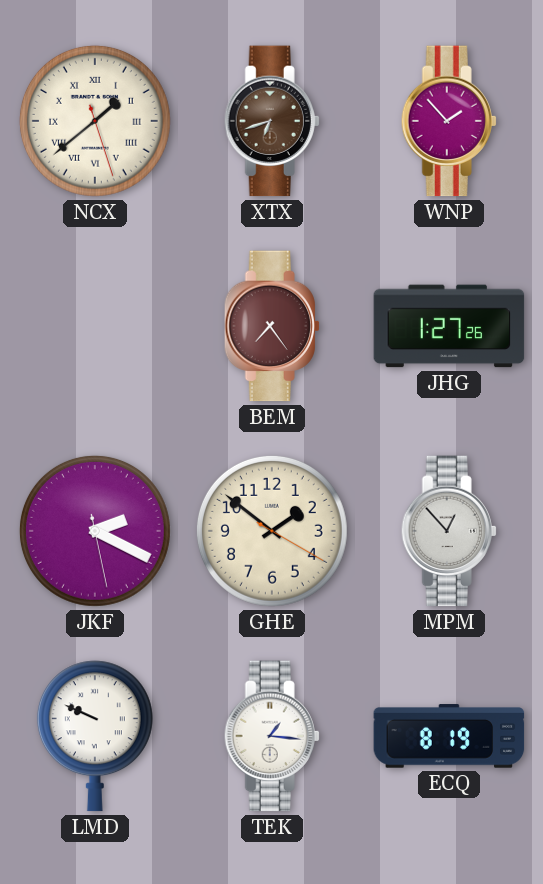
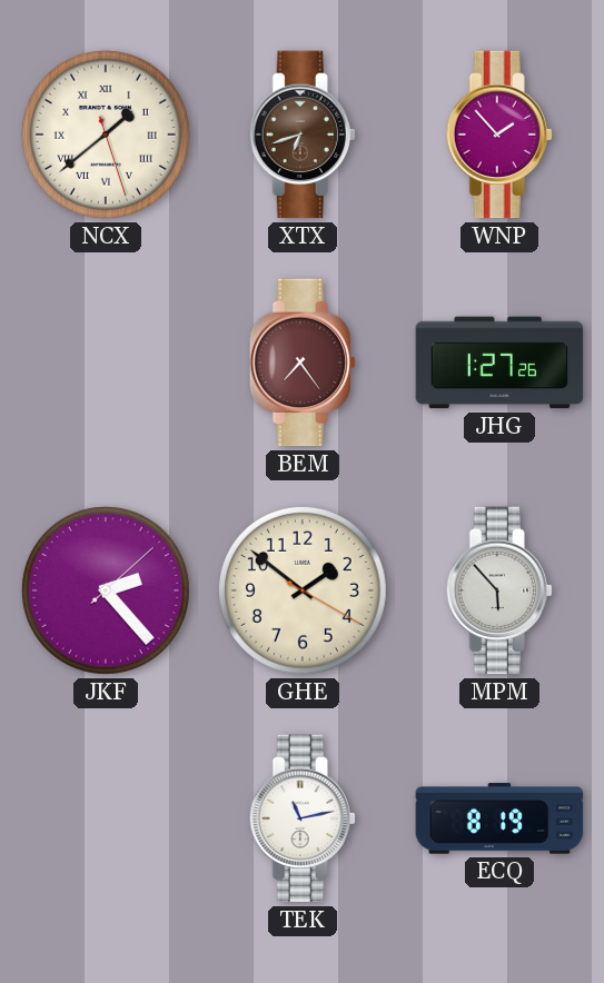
JKF: 2:19 -> 2:23
MPM: 12:53 -> 5:53
LMD: 9:49 -> none
TEK: 1:16 -> 11:13
